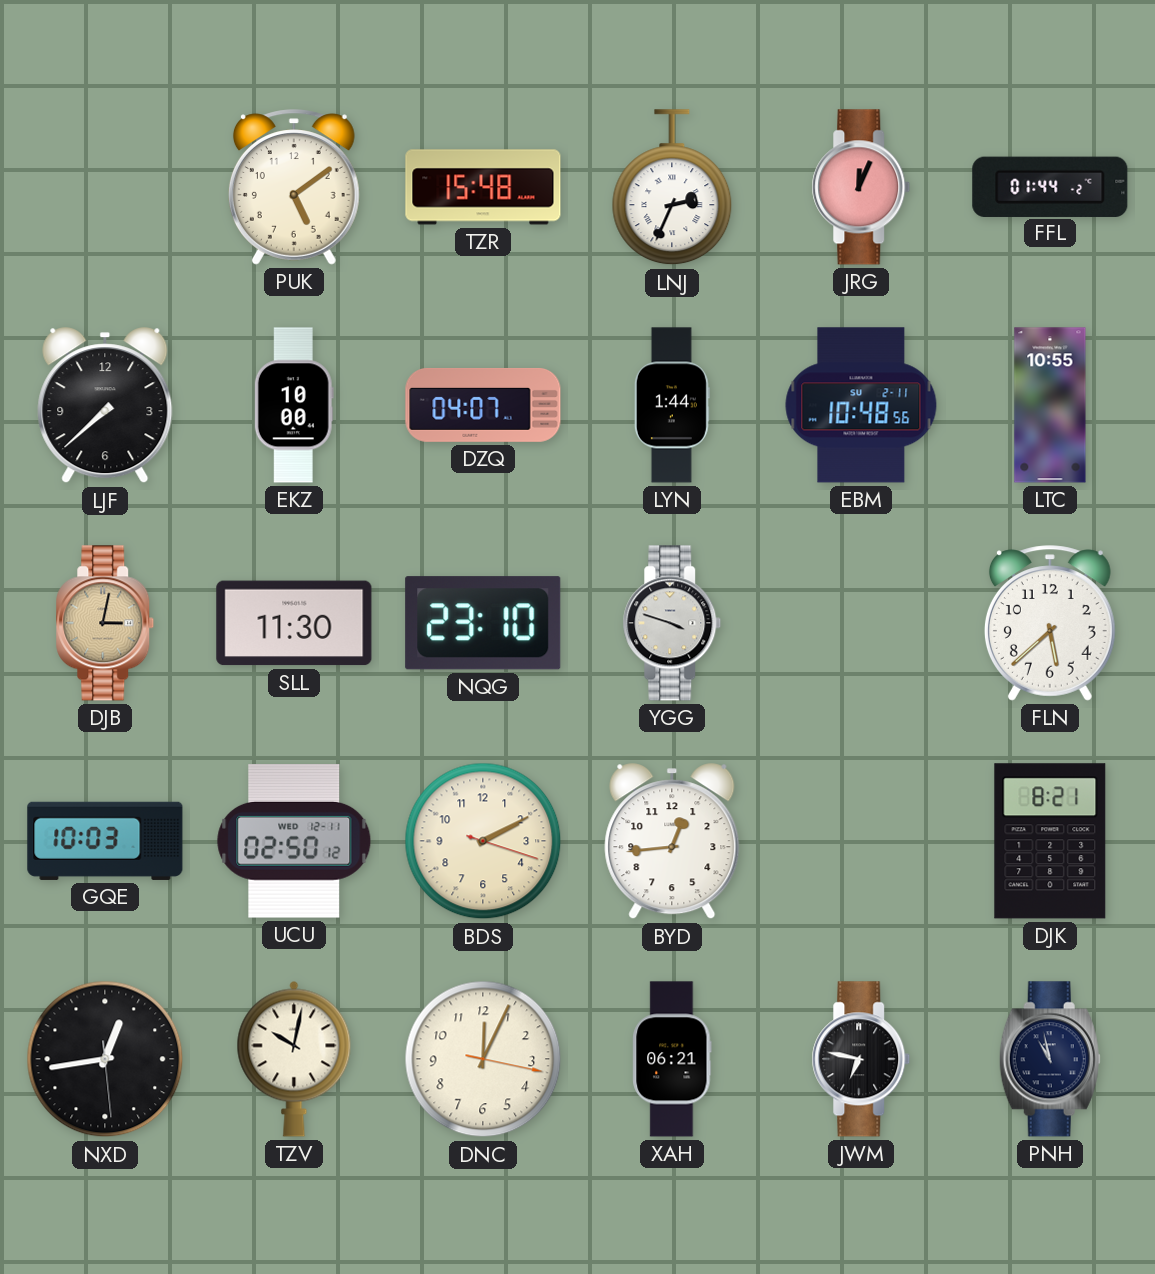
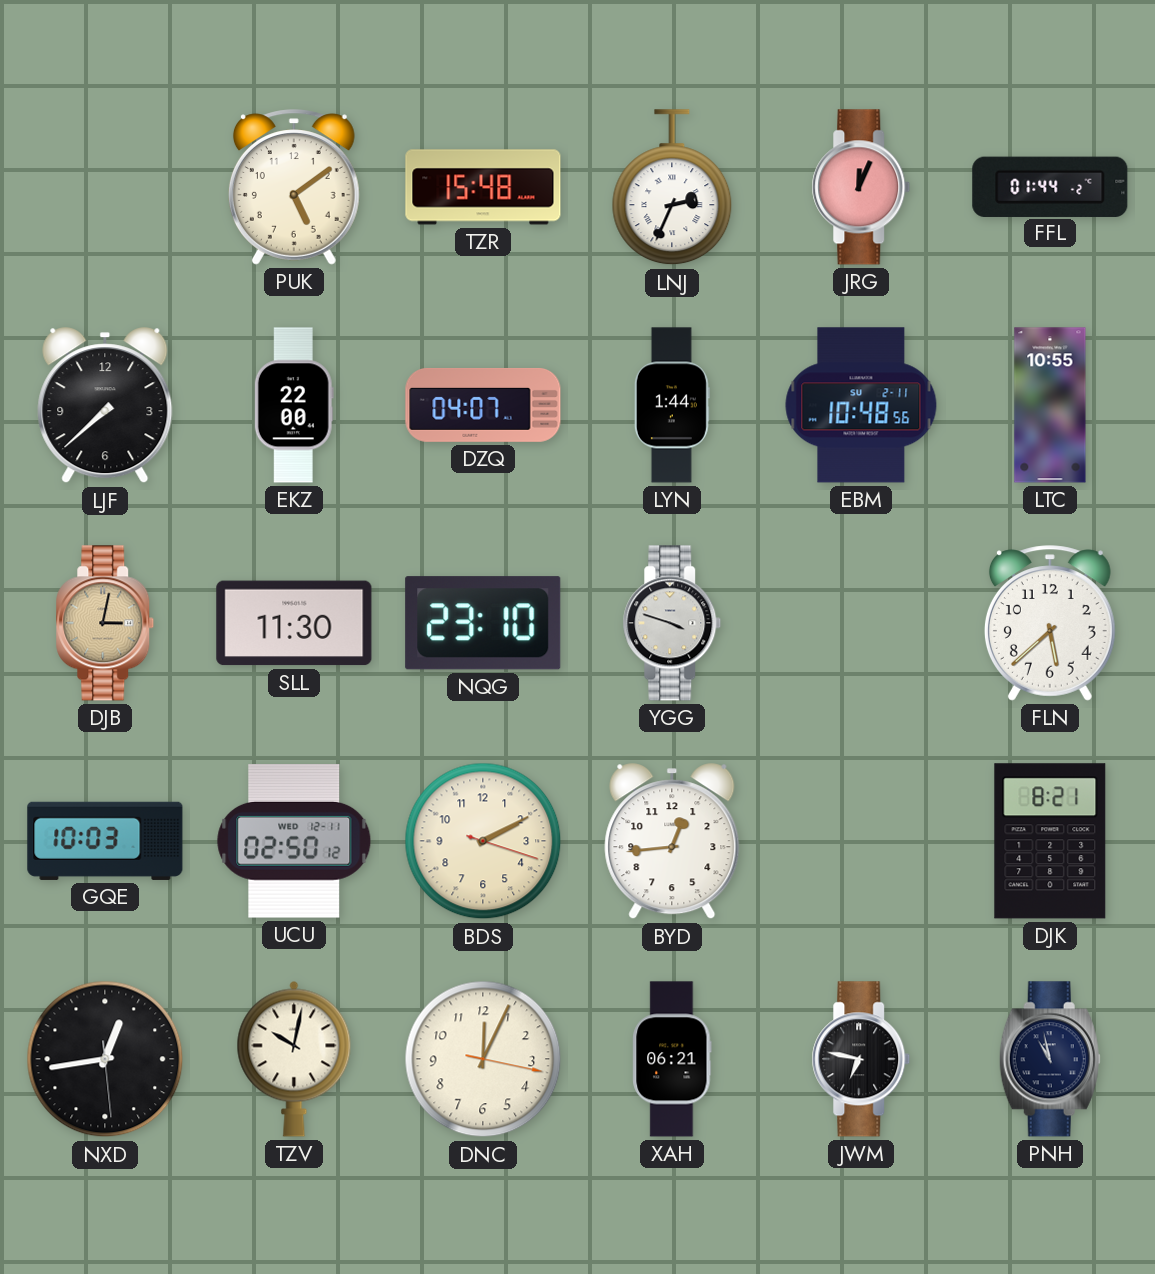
EKZ: 10:00 -> 22:00
